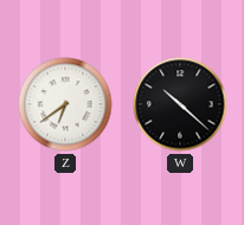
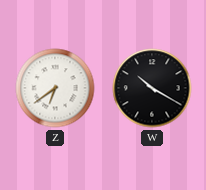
W: 10:22 -> 10:20
